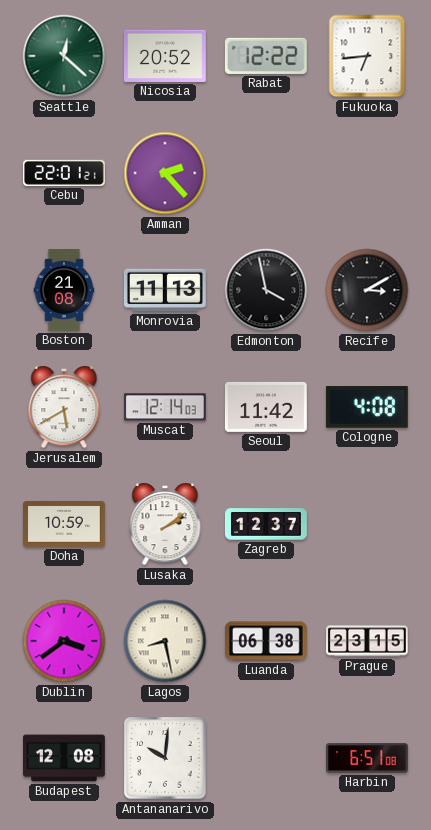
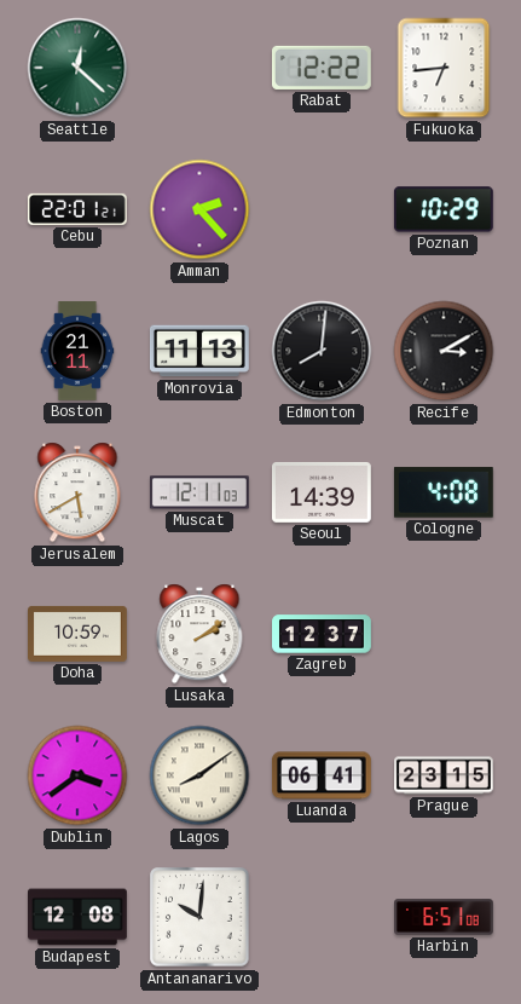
Nicosia: 20:52 -> none
Poznan: none -> 10:29
Boston: 21:08 -> 21:11
Edmonton: 3:58 -> 8:01
Muscat: 12:14 -> 12:11
Seoul: 11:42 -> 14:39
Lagos: 8:28 -> 8:09
Luanda: 06:38 -> 06:41
